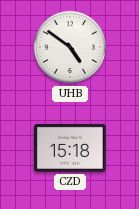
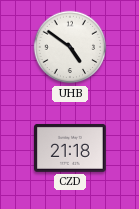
CZD: 15:18 -> 21:18
